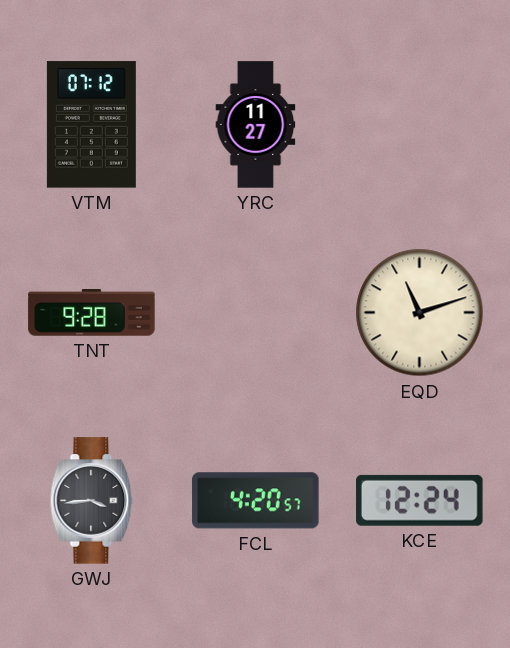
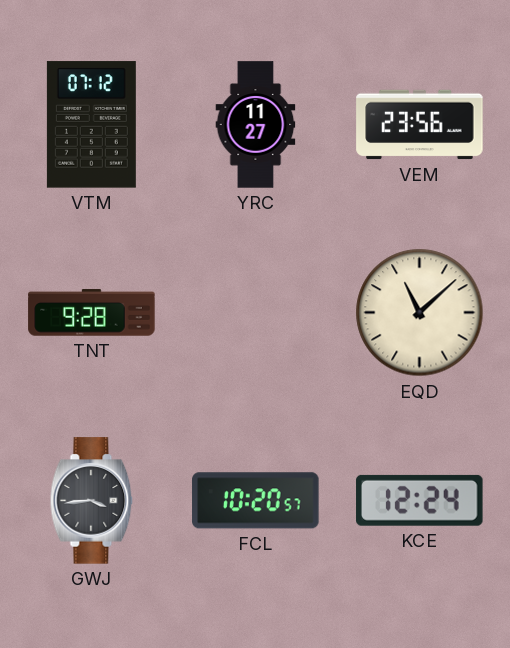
VEM: none -> 23:56
EQD: 11:12 -> 11:08
FCL: 4:20 -> 10:20
